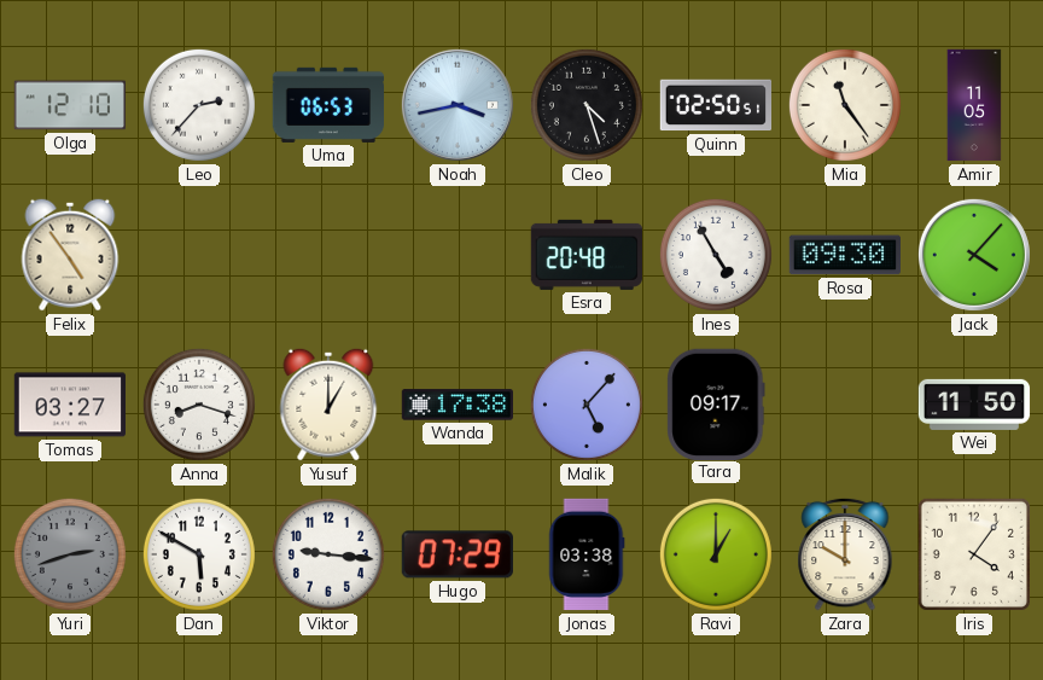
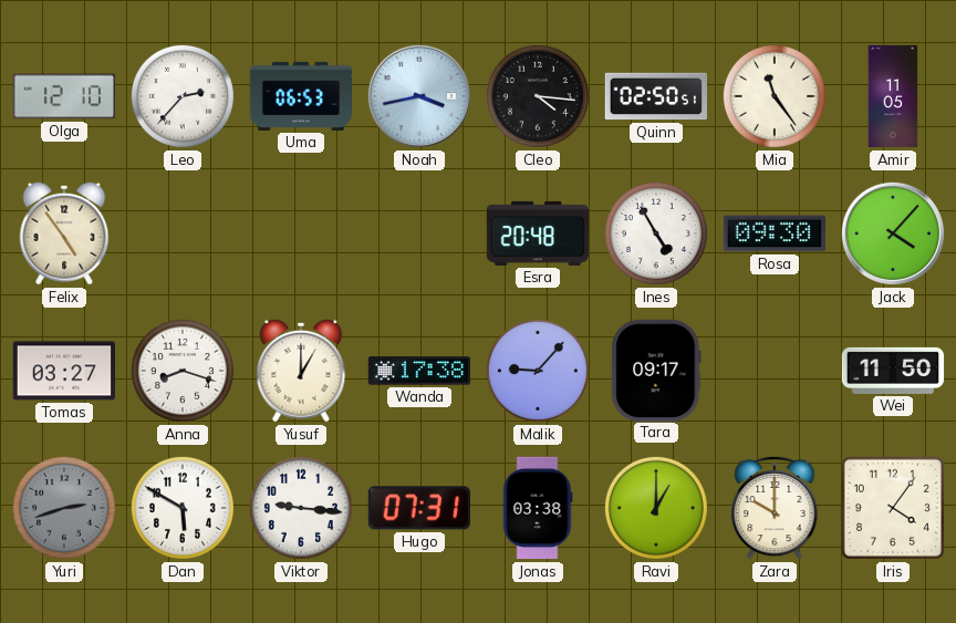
Cleo: 4:27 -> 4:16
Malik: 5:07 -> 9:07
Hugo: 07:29 -> 07:31
